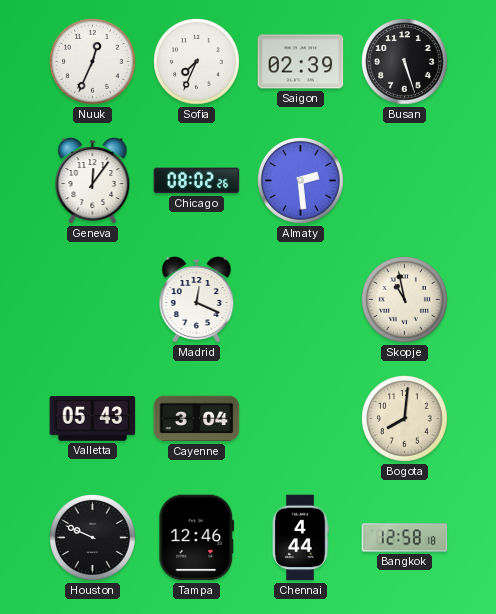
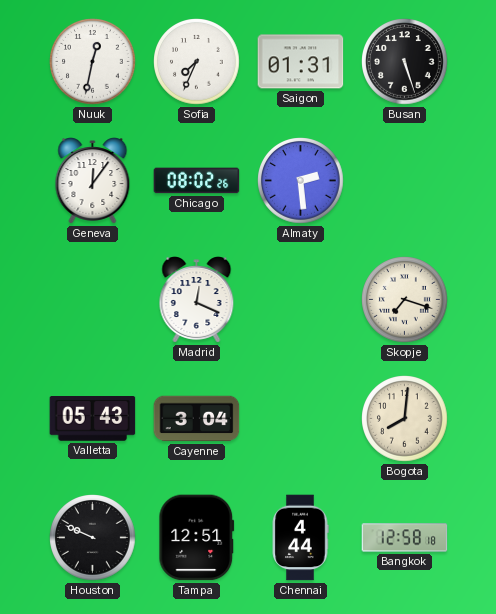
Nuuk: 12:34 -> 12:32
Saigon: 02:39 -> 01:31
Skopje: 10:58 -> 7:18
Tampa: 12:46 -> 12:51
